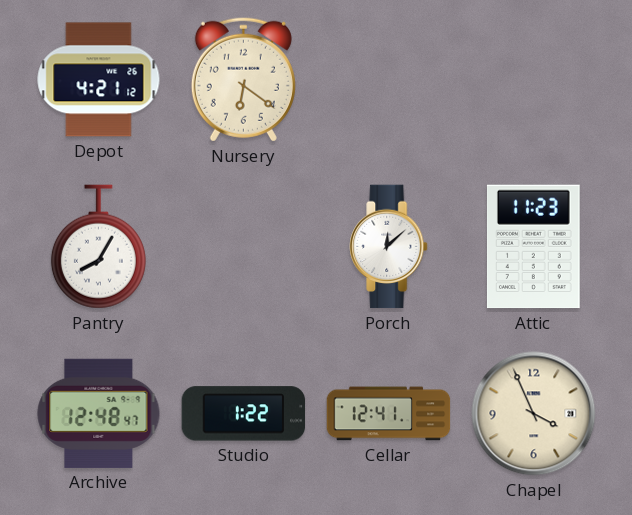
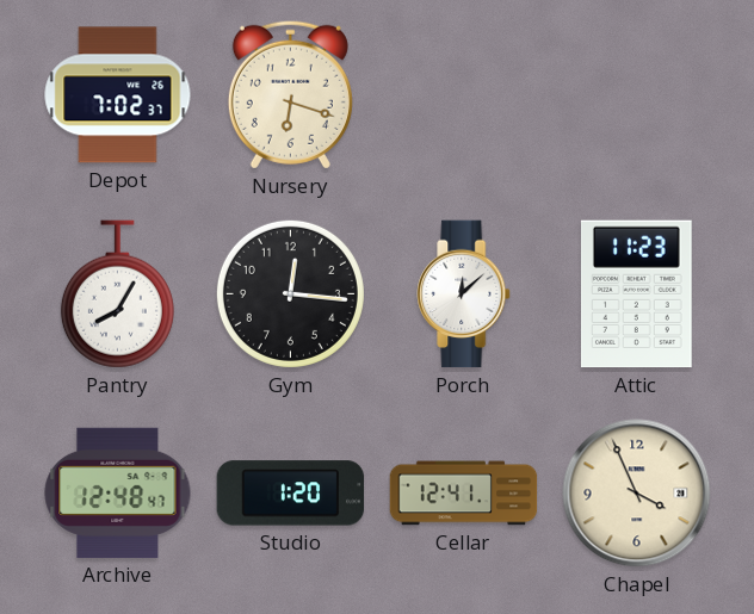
Depot: 4:21 -> 7:02
Nursery: 6:21 -> 6:18
Gym: none -> 12:16
Studio: 1:22 -> 1:20
